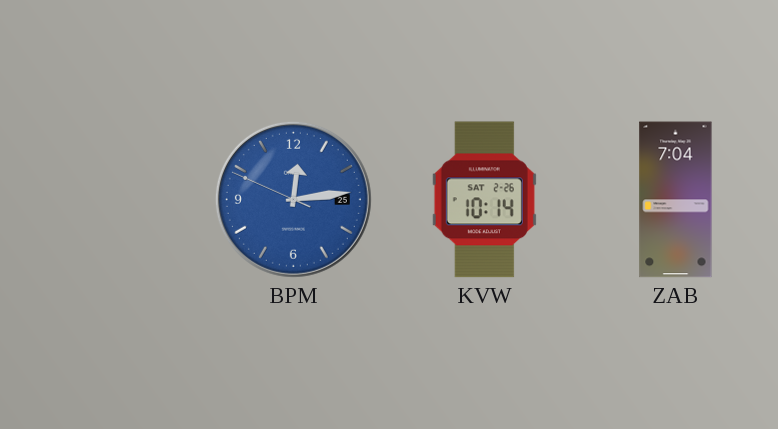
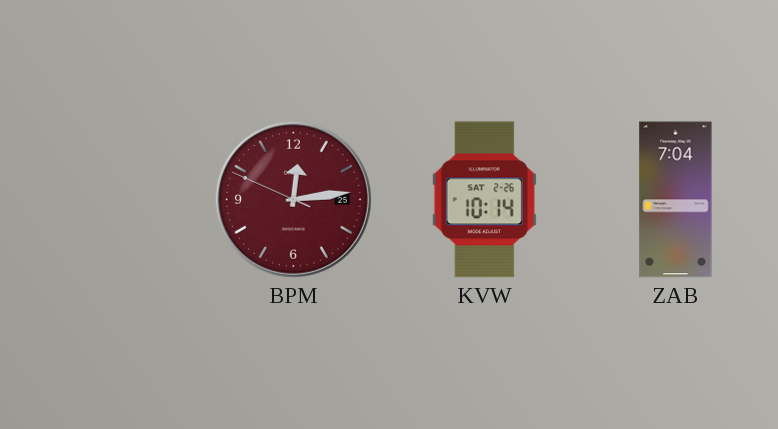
BPM dial: blue -> burgundy
